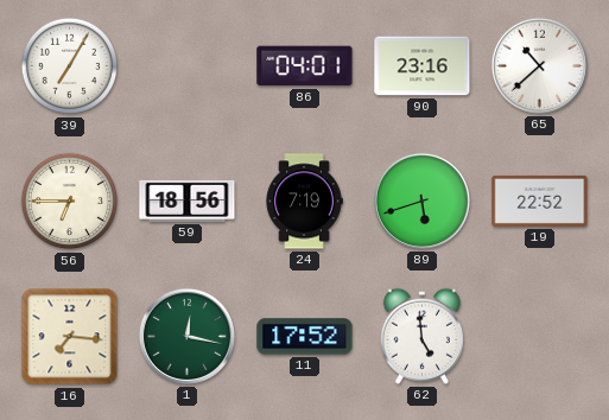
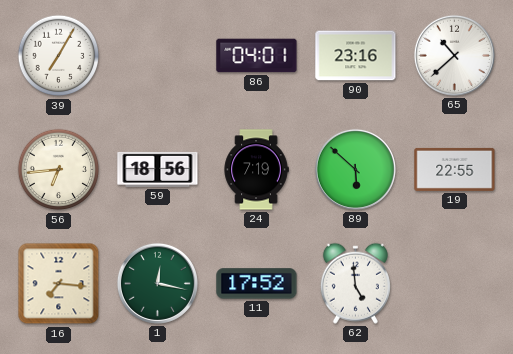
56: 6:45 -> 6:44
89: 5:42 -> 5:52
19: 22:52 -> 22:55
